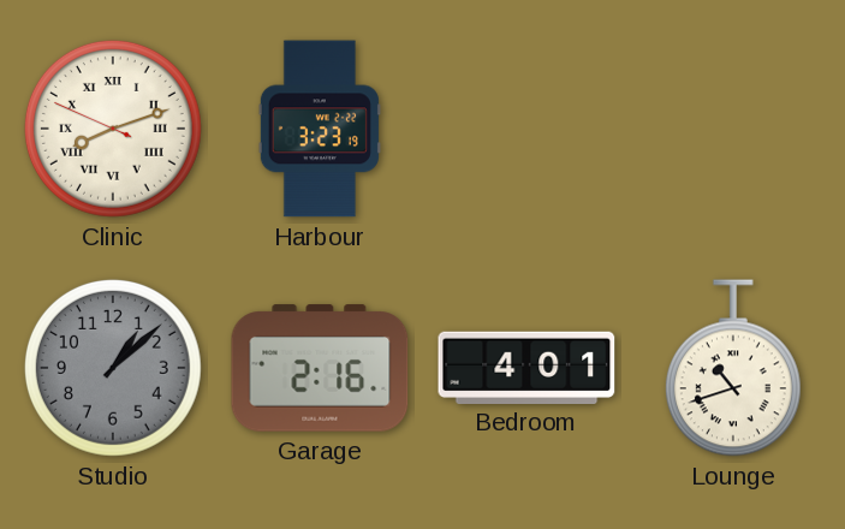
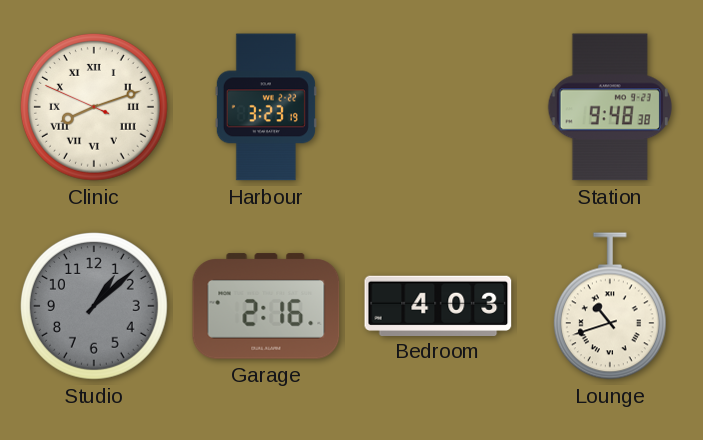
Station: none -> 9:48
Bedroom: 4:01 -> 4:03
